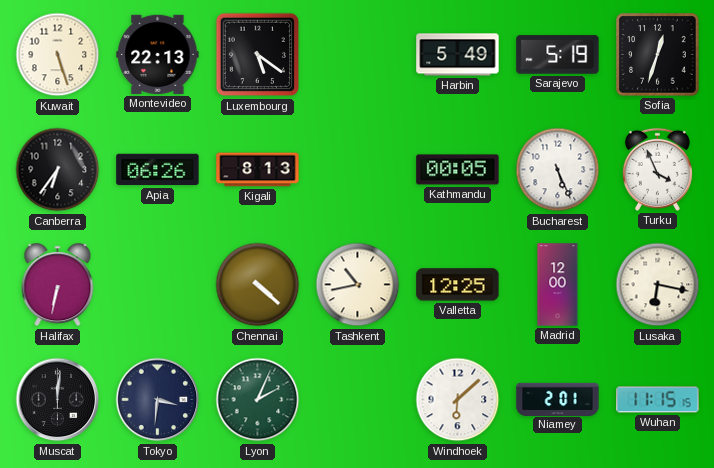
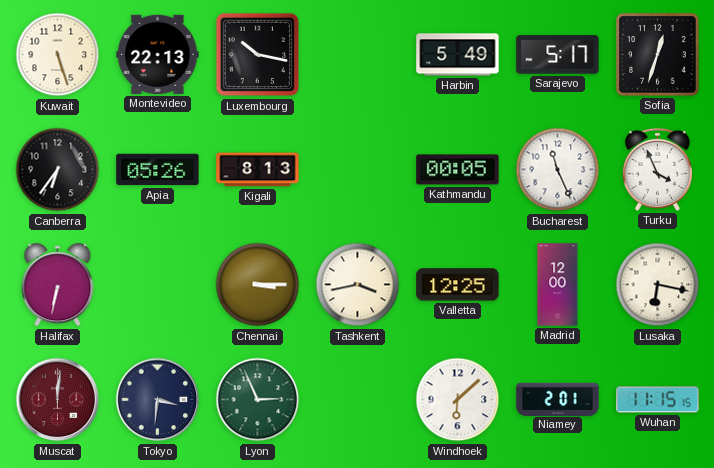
Luxembourg: 5:21 -> 10:17
Sarajevo: 5:19 -> 5:17
Apia: 06:26 -> 05:26
Bucharest: 5:26 -> 11:26
Chennai: 4:22 -> 3:15
Tashkent: 10:43 -> 3:43
Muscat dial: black -> burgundy
Lyon: 2:04 -> 2:56
